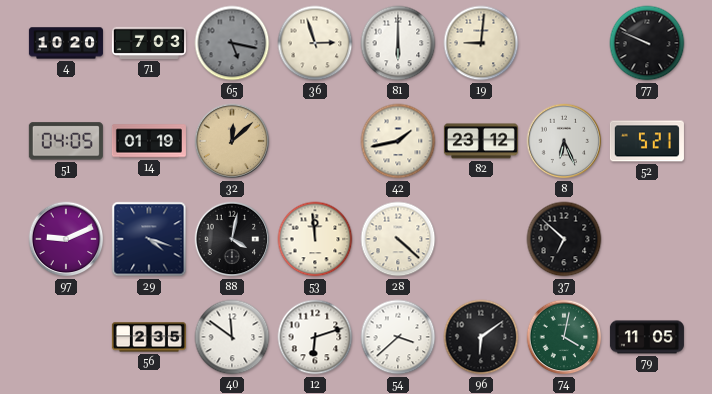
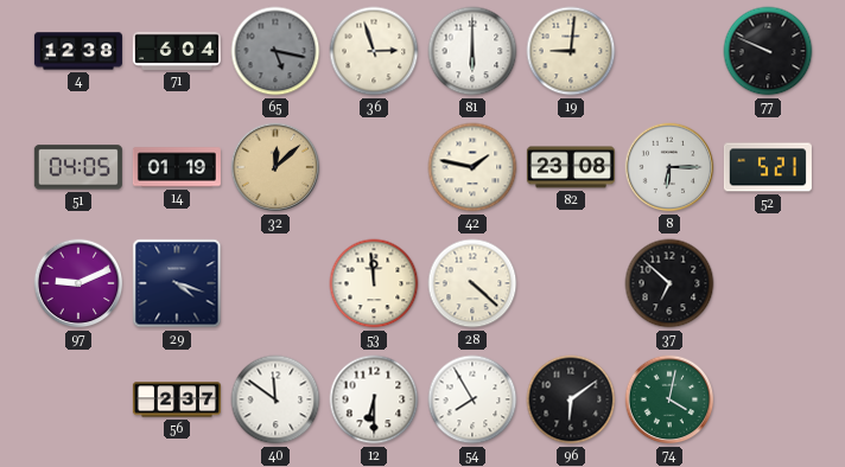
4: 10:20 -> 12:38
71: 7:03 -> 6:04
42: 1:43 -> 1:47
82: 23:12 -> 23:08
8: 6:26 -> 6:15
88: 4:02 -> none
56: 2:35 -> 2:37
12: 6:12 -> 6:30
54: 3:38 -> 7:55
79: 11:05 -> none
